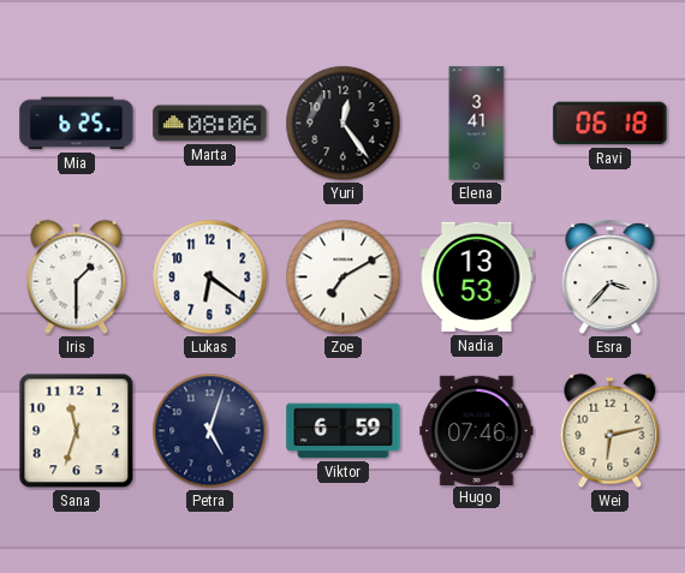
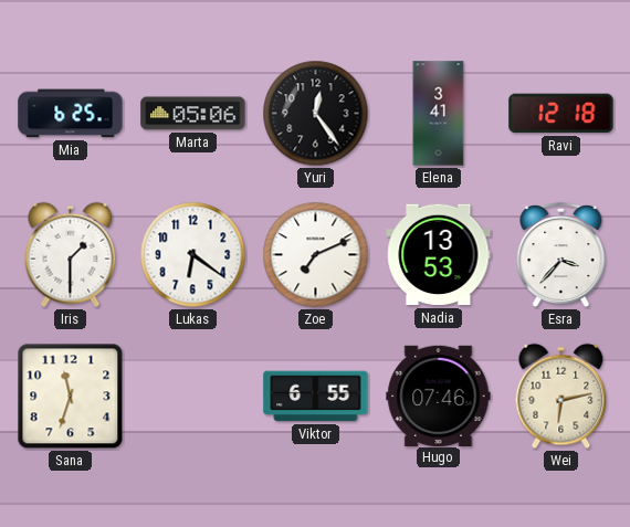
Marta: 08:06 -> 05:06
Ravi: 06:18 -> 12:18
Zoe: 7:10 -> 7:11
Petra: 5:03 -> none
Viktor: 6:59 -> 6:55
